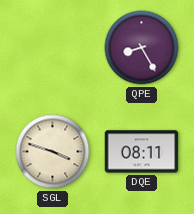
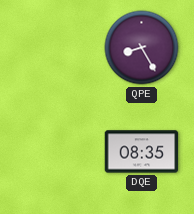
SGL: 3:48 -> none
DQE: 08:11 -> 08:35
